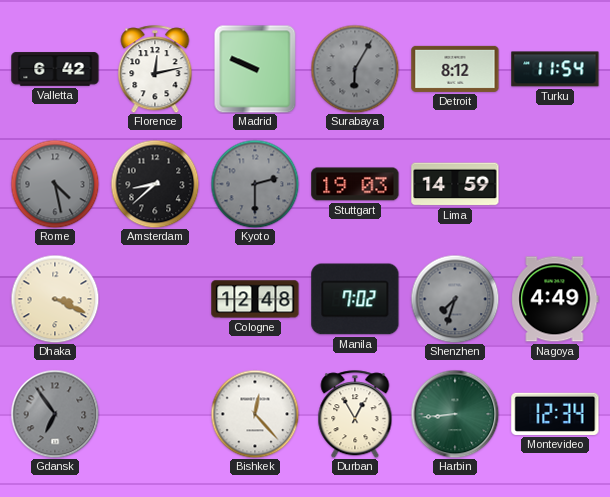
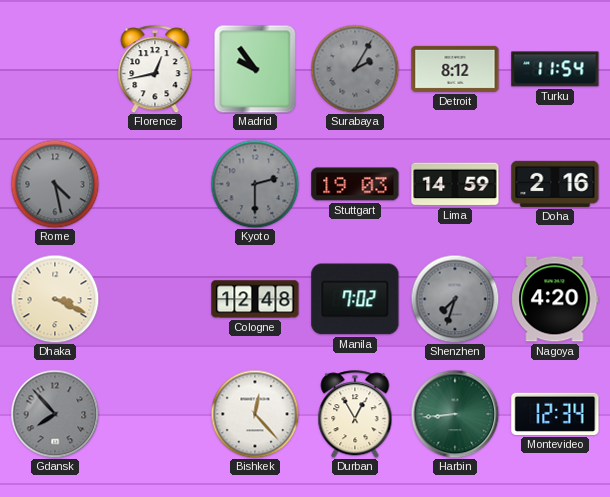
Valletta: 6:42 -> none
Florence: 12:13 -> 12:43
Madrid: 9:49 -> 9:54
Surabaya: 6:05 -> 2:05
Amsterdam: 8:38 -> none
Doha: none -> 2:16
Nagoya: 4:49 -> 4:20
Gdansk: 6:54 -> 7:53
